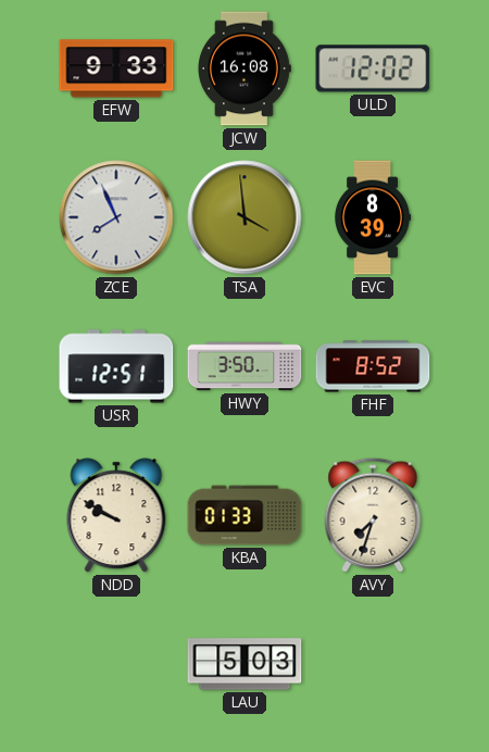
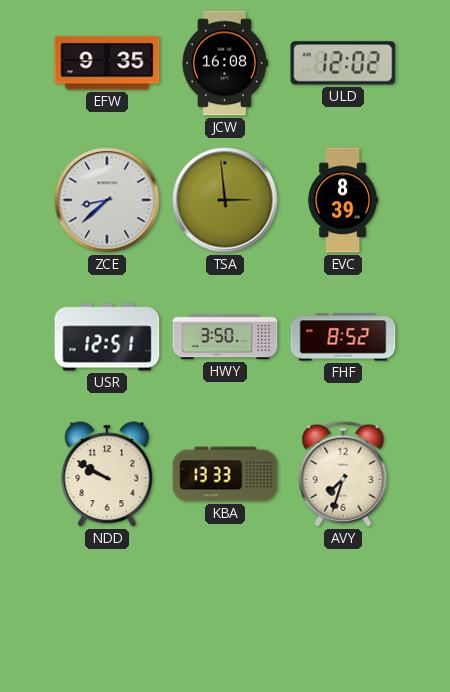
EFW: 9:33 -> 9:35
ZCE: 7:56 -> 8:38
TSA: 3:59 -> 2:59
KBA: 01:33 -> 13:33
LAU: 5:03 -> none
